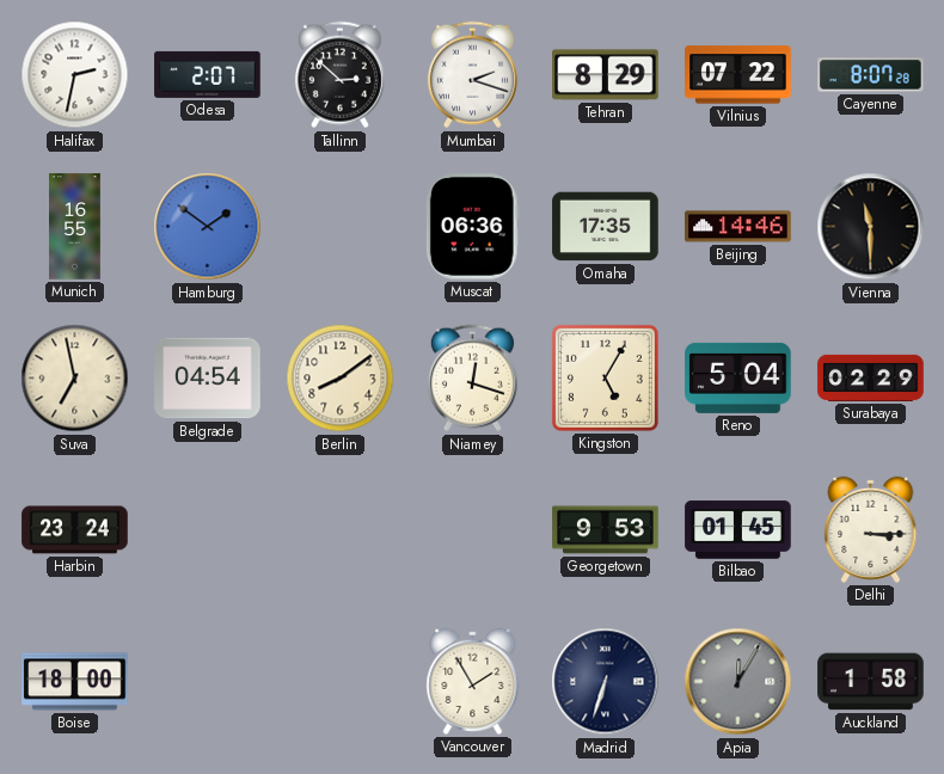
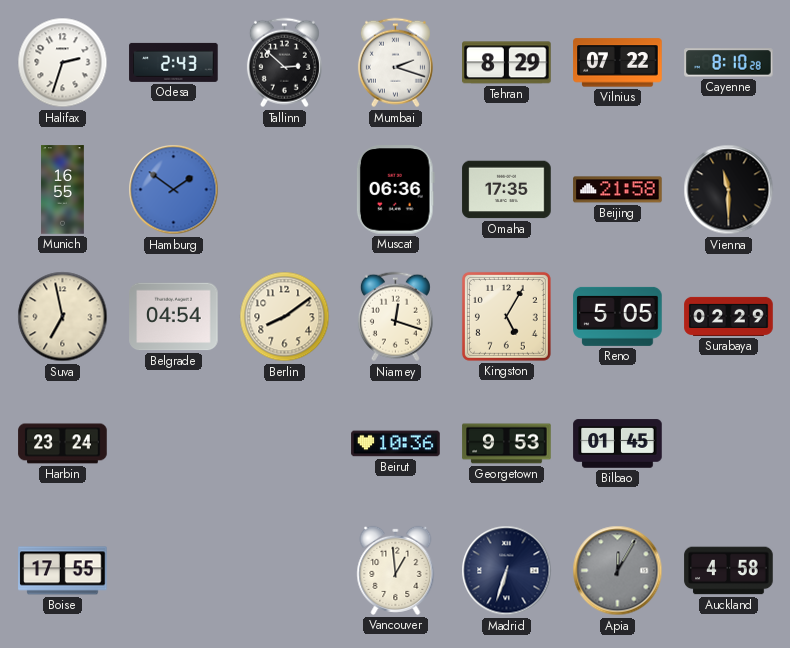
Halifax: 2:32 -> 2:33
Odesa: 2:07 -> 2:43
Cayenne: 8:07 -> 8:10
Beijing: 14:46 -> 21:58
Reno: 5:04 -> 5:05
Beirut: none -> 10:36
Delhi: 3:15 -> none
Boise: 18:00 -> 17:55
Vancouver: 1:55 -> 12:59
Auckland: 1:58 -> 4:58
